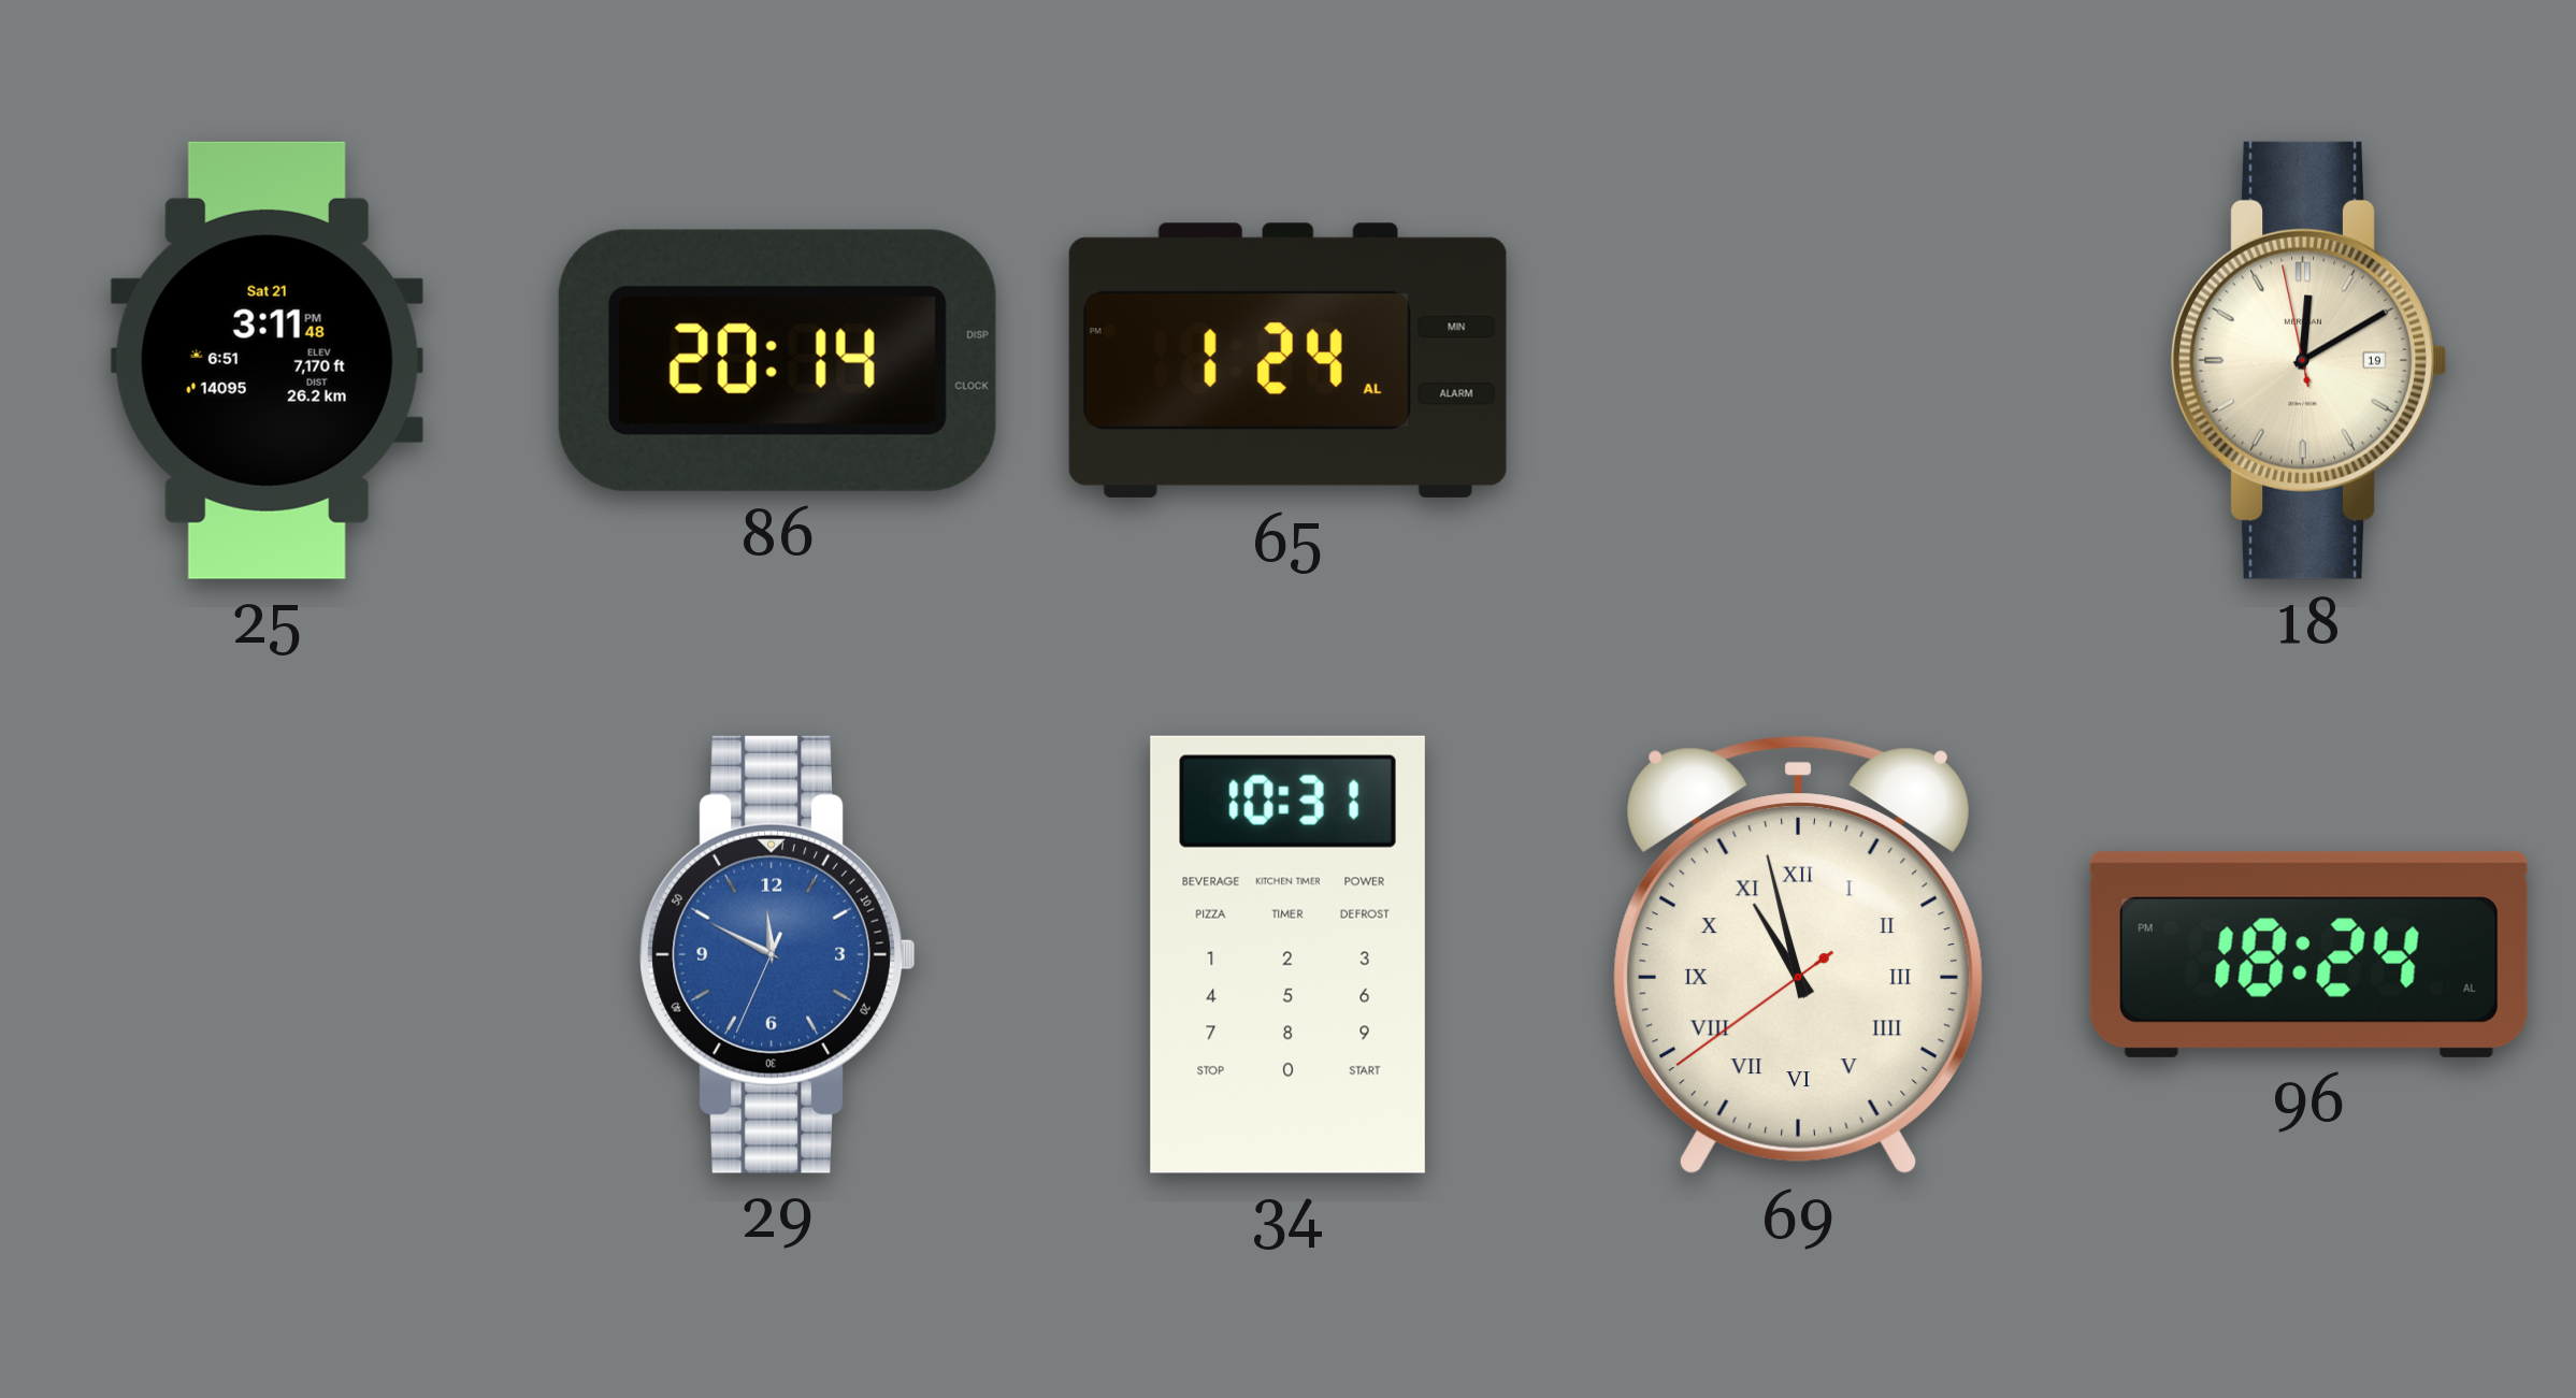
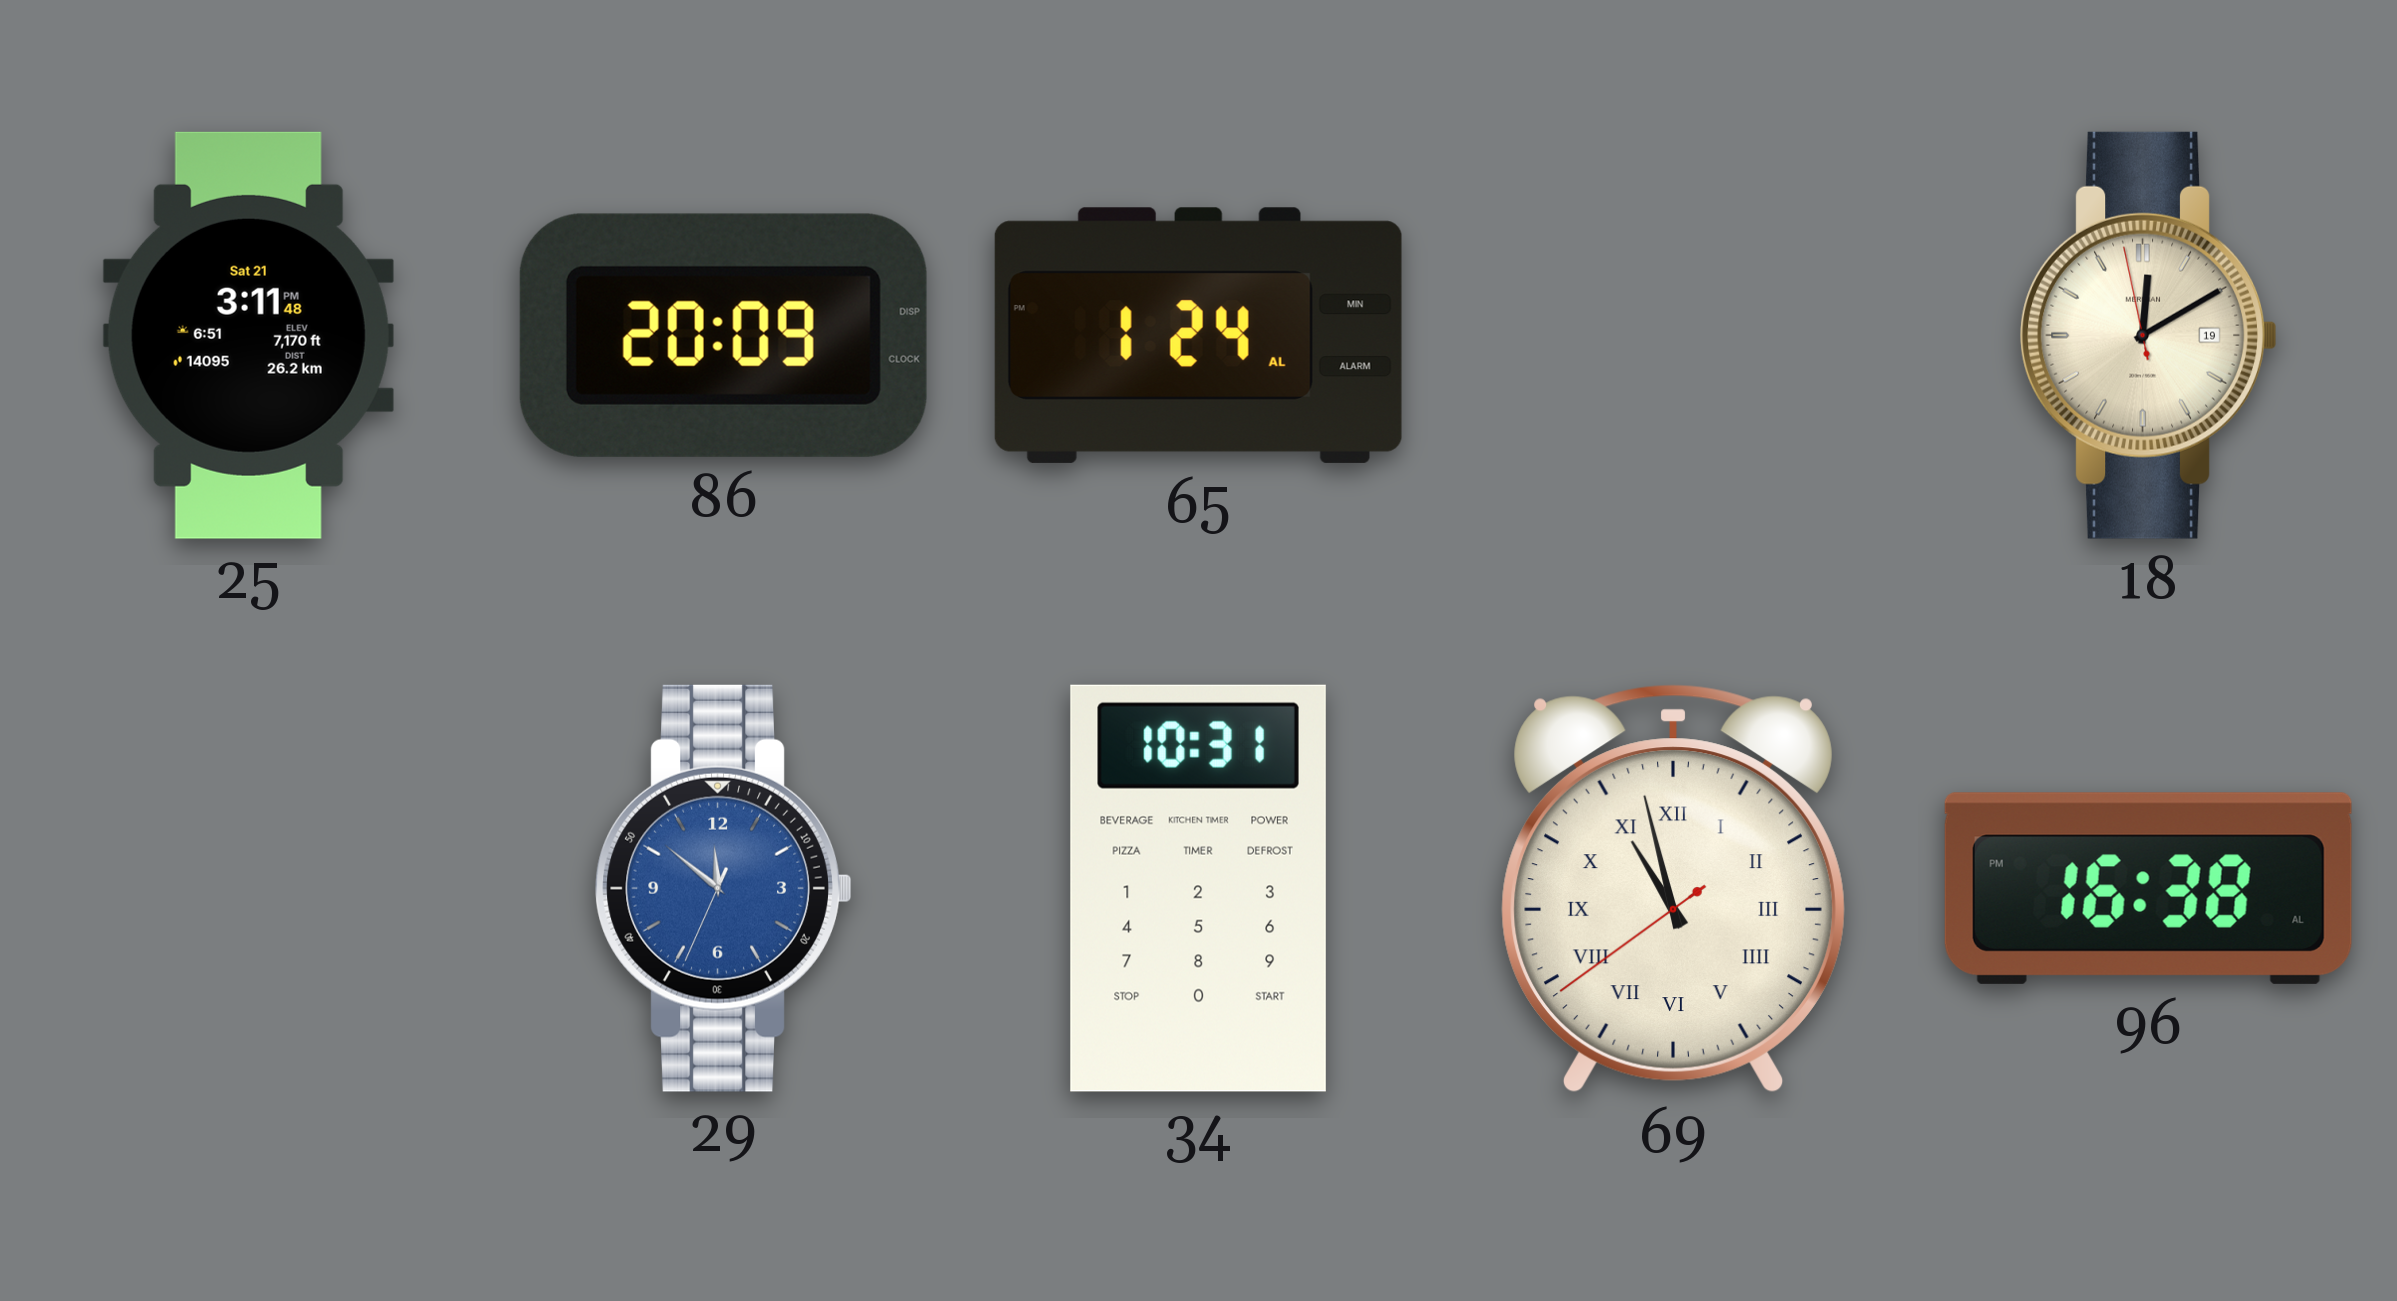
86: 20:14 -> 20:09
29: 11:49 -> 11:51
96: 18:24 -> 16:38
